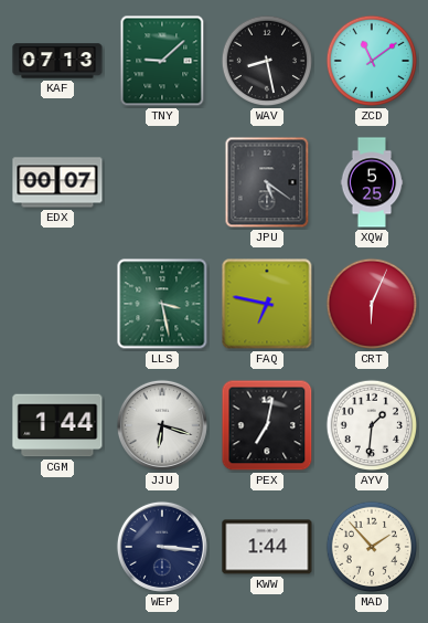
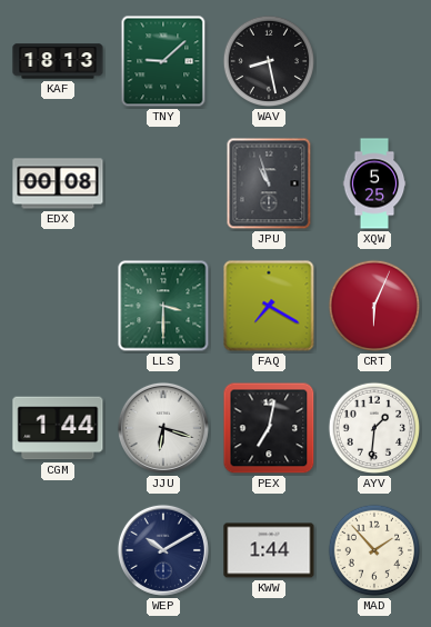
KAF: 07:13 -> 18:13
ZCD: 11:09 -> none
EDX: 00:07 -> 00:08
JPU: 5:21 -> 10:57
LLS: 3:28 -> 3:30
FAQ: 6:47 -> 7:20
WEP: 3:16 -> 10:10
